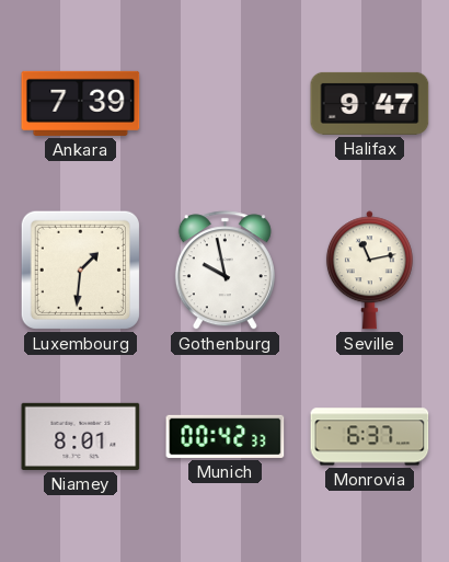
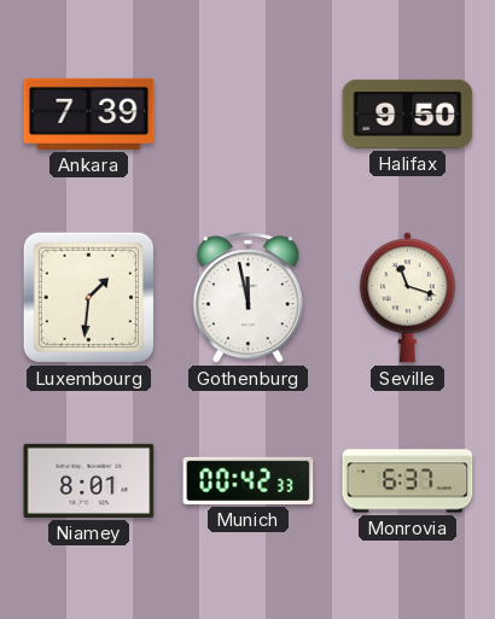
Halifax: 9:47 -> 9:50
Gothenburg: 9:58 -> 11:58
Seville: 11:13 -> 11:18
